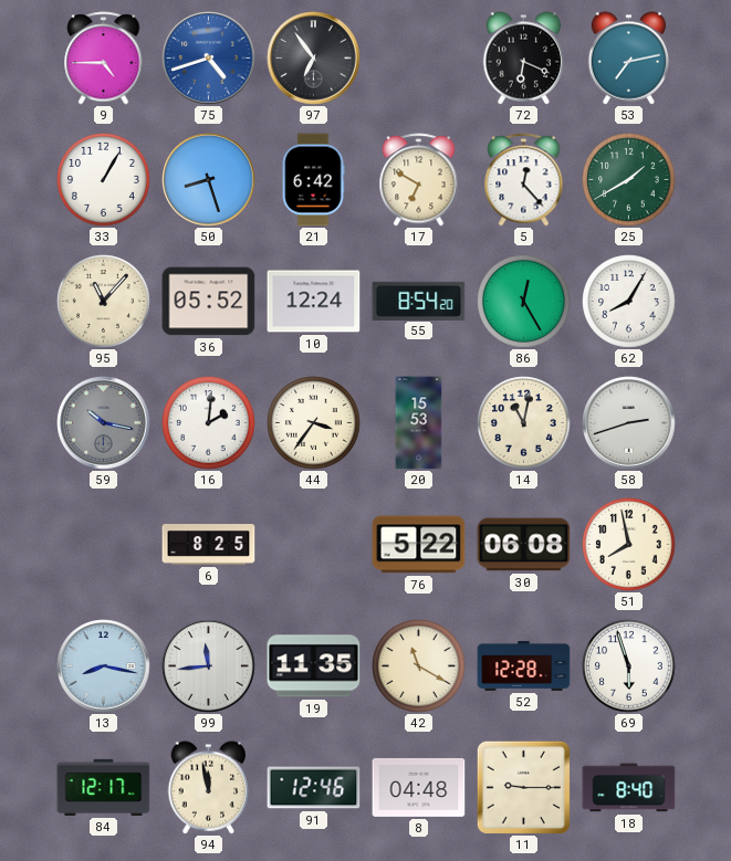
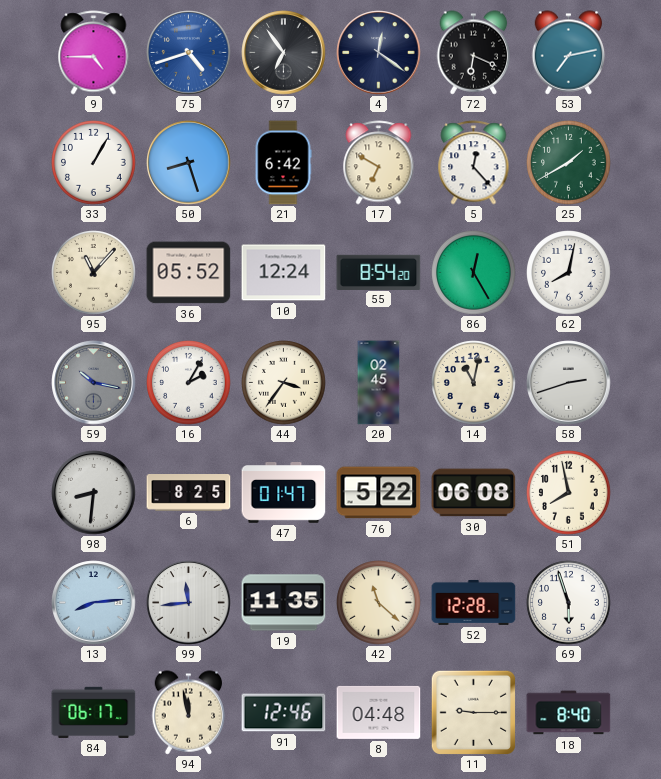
4: none -> 12:21
62: 8:05 -> 8:02
16: 2:01 -> 2:05
20: 15:53 -> 02:45
98: none -> 8:31
47: none -> 01:47
13: 8:17 -> 8:14
42: 11:20 -> 11:22
84: 12:17 -> 06:17
